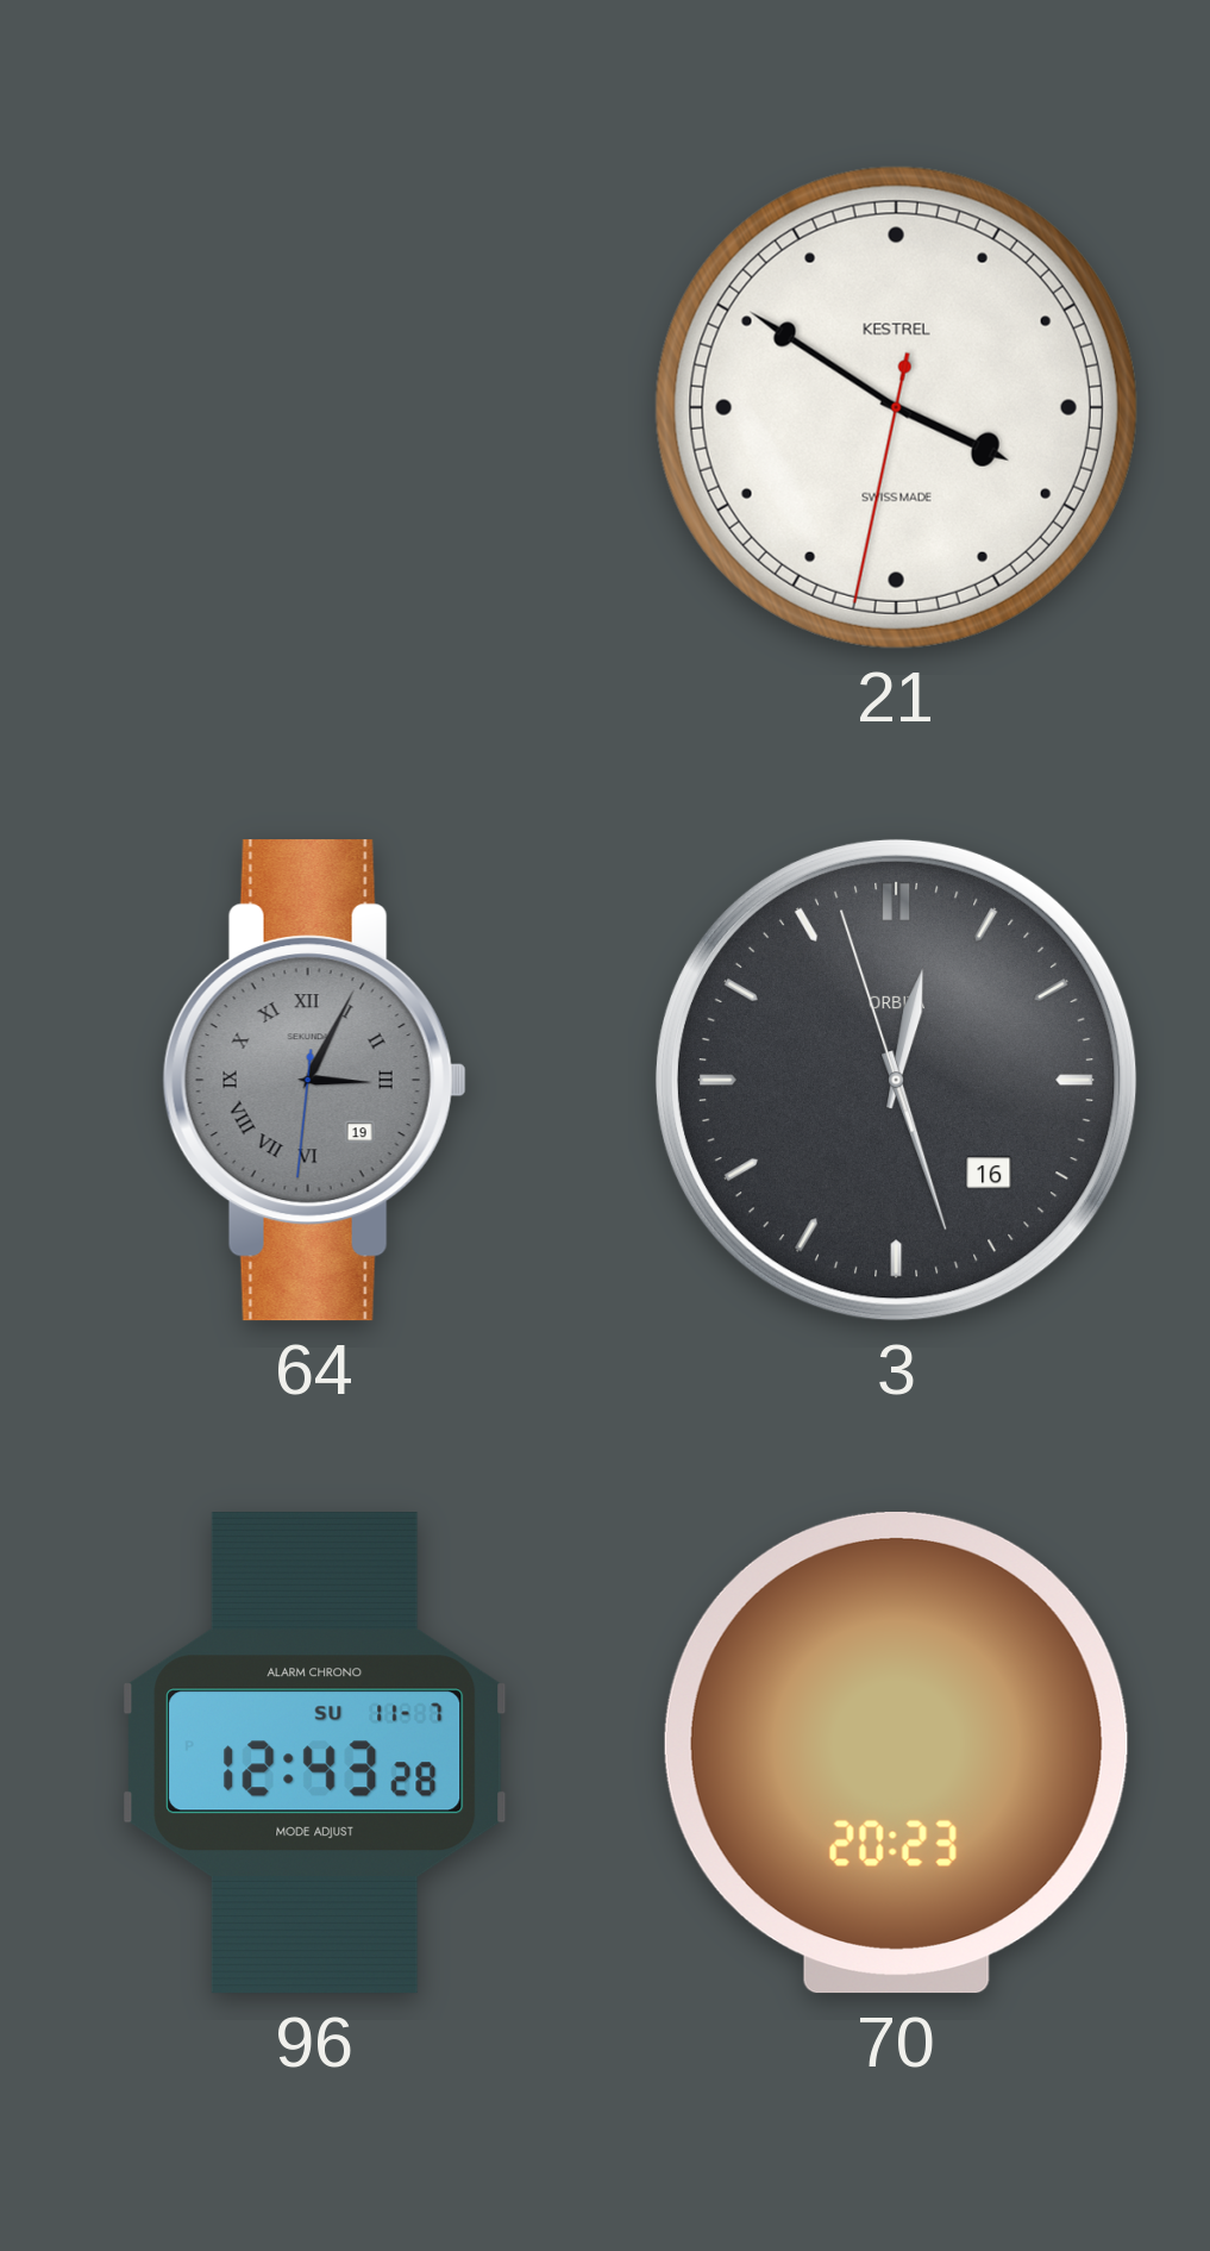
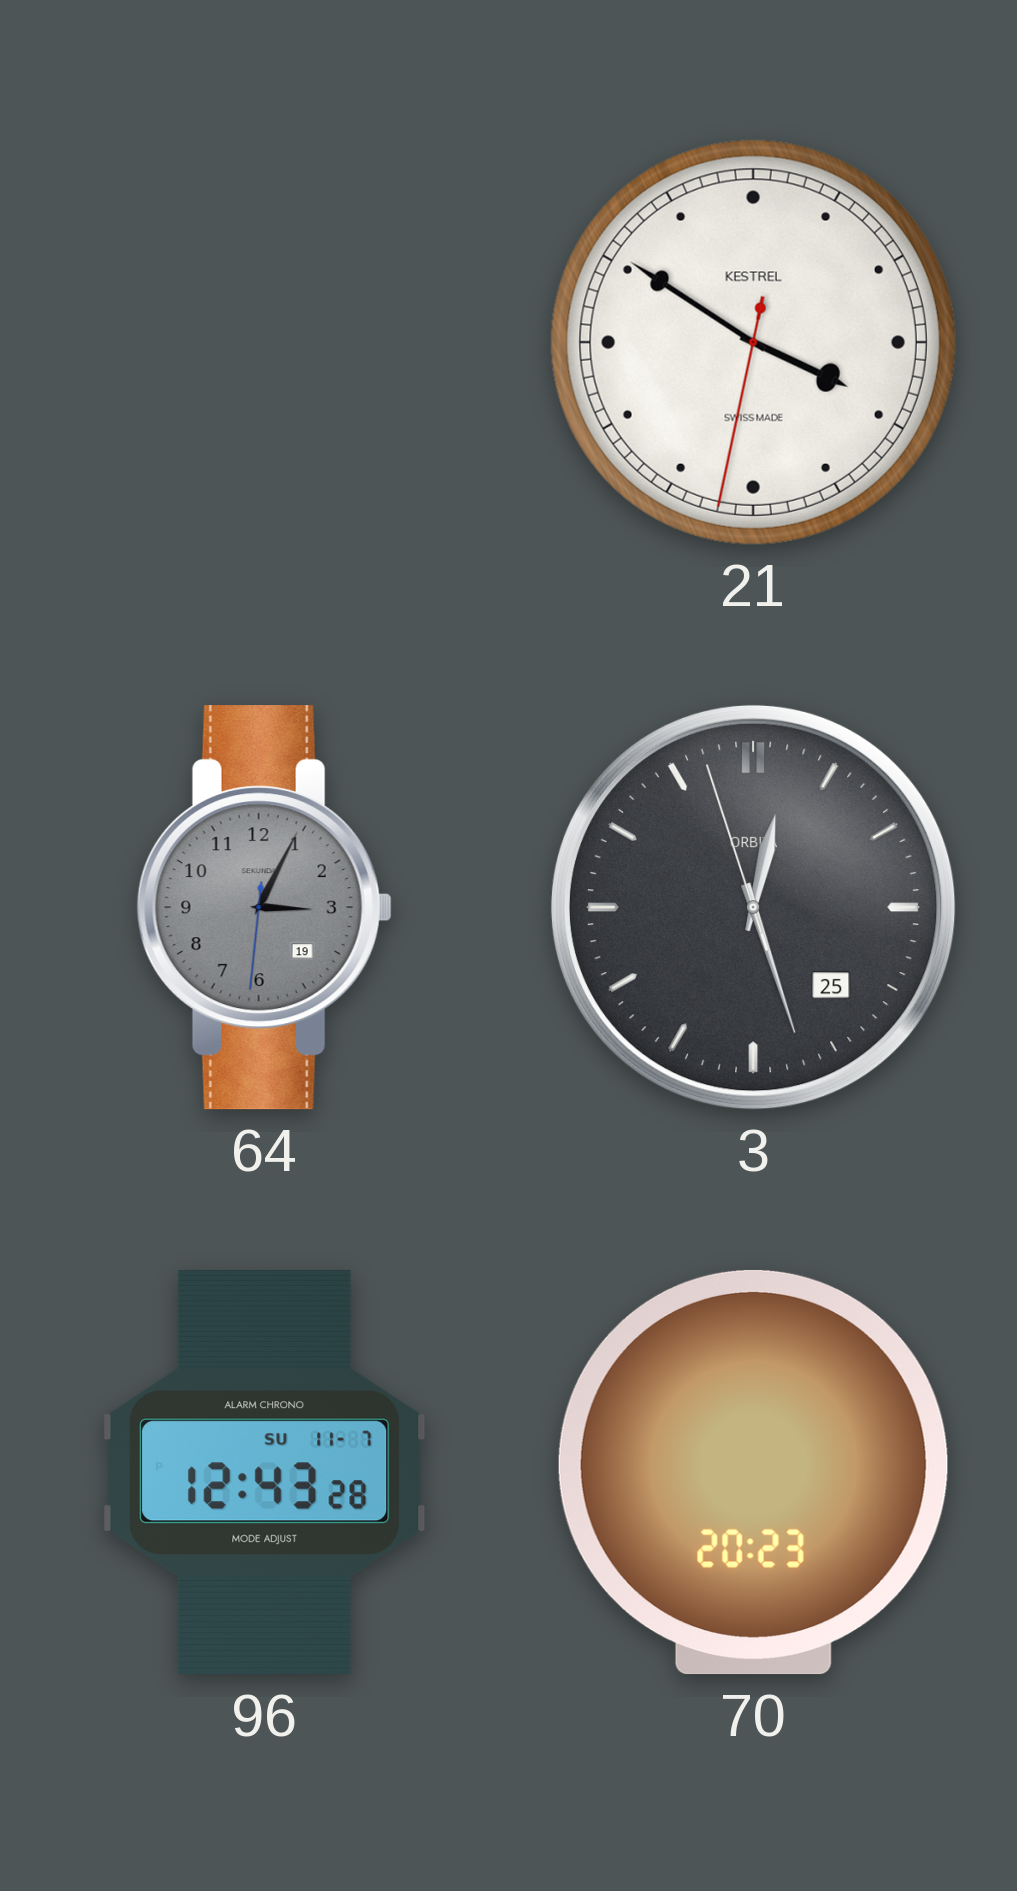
64 numerals: Roman -> Arabic
3 date: 16 -> 25
